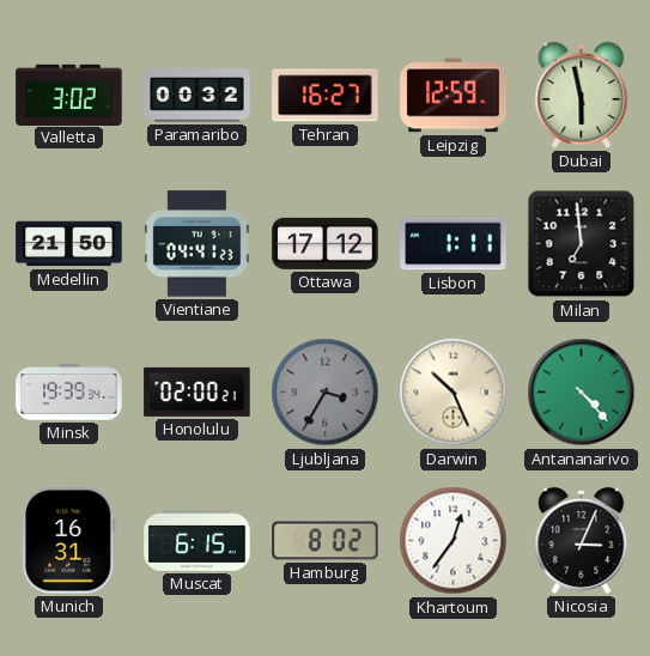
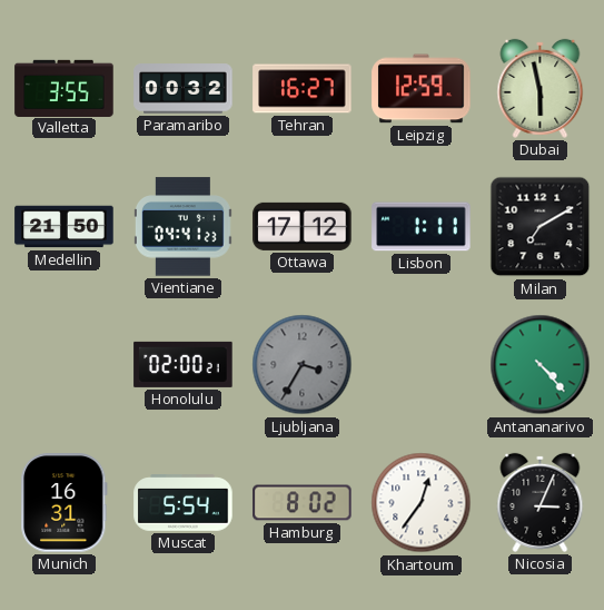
Valletta: 3:02 -> 3:55
Milan: 6:59 -> 7:10
Minsk: 19:39 -> none
Darwin: 10:26 -> none
Muscat: 6:15 -> 5:54
